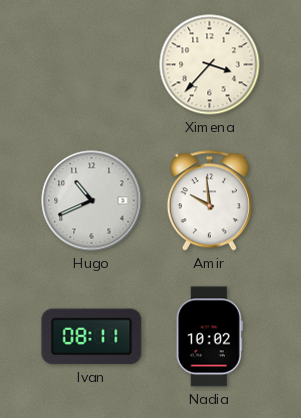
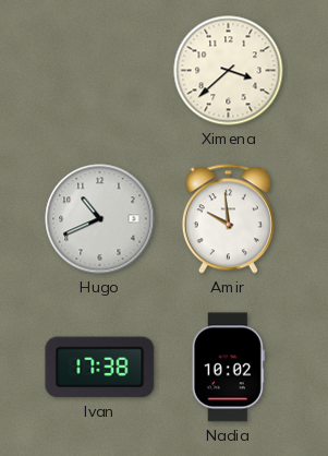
Ximena: 3:37 -> 3:38
Ivan: 08:11 -> 17:38
